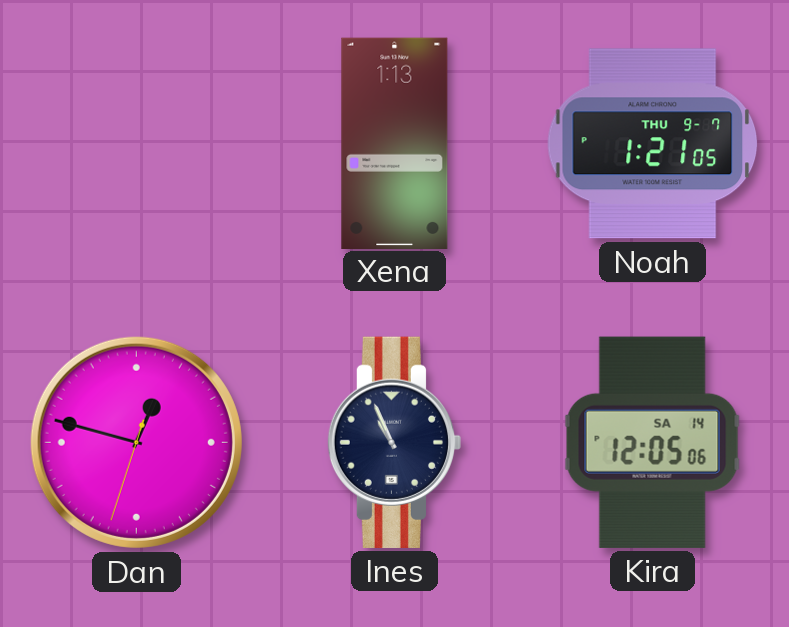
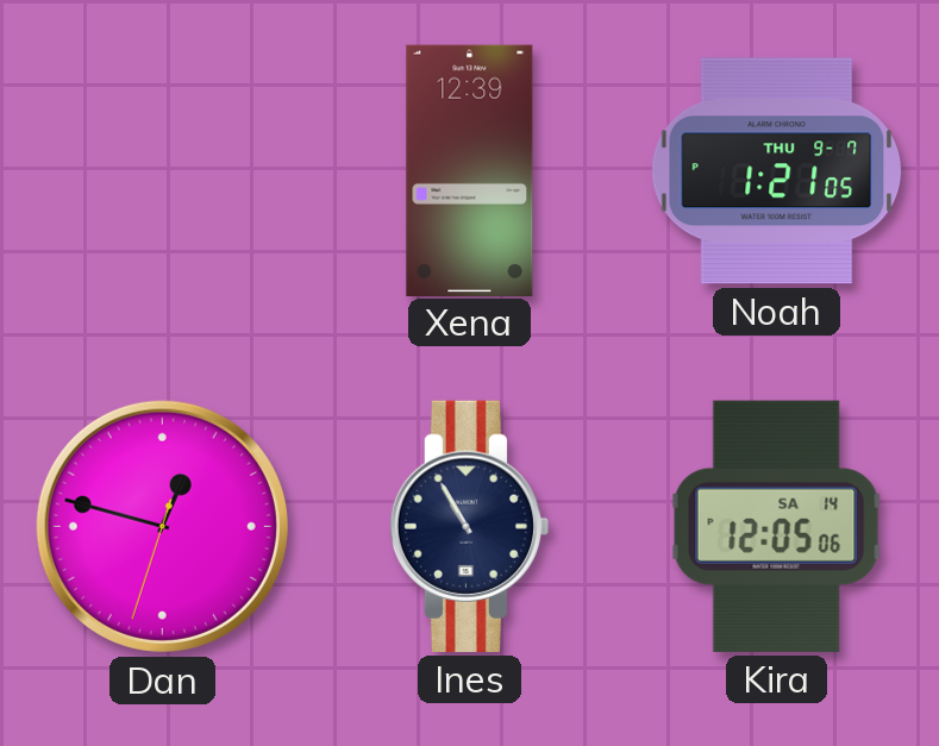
Xena: 1:13 -> 12:39
Ines: 10:56 -> 10:55
